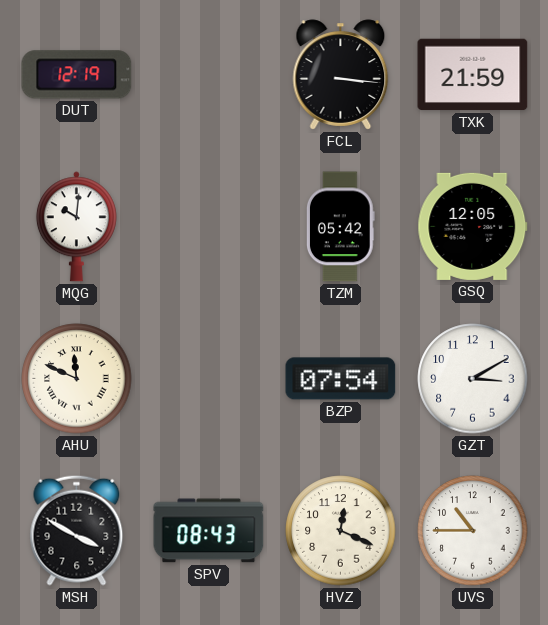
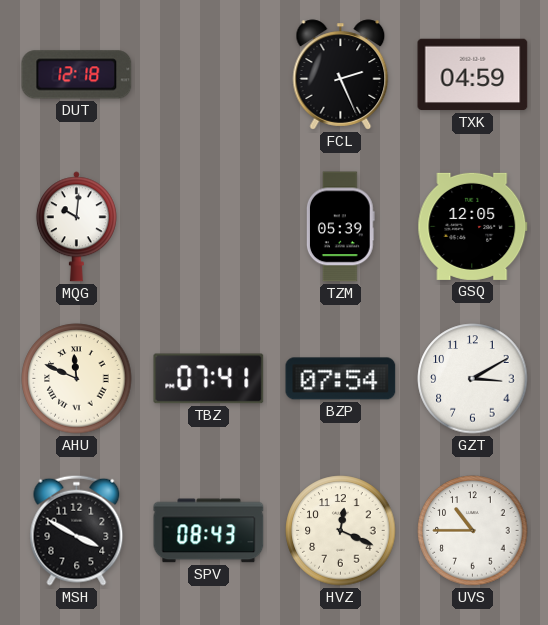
DUT: 12:19 -> 12:18
FCL: 3:16 -> 2:26
TXK: 21:59 -> 04:59
TZM: 05:42 -> 05:39
TBZ: none -> 07:41
